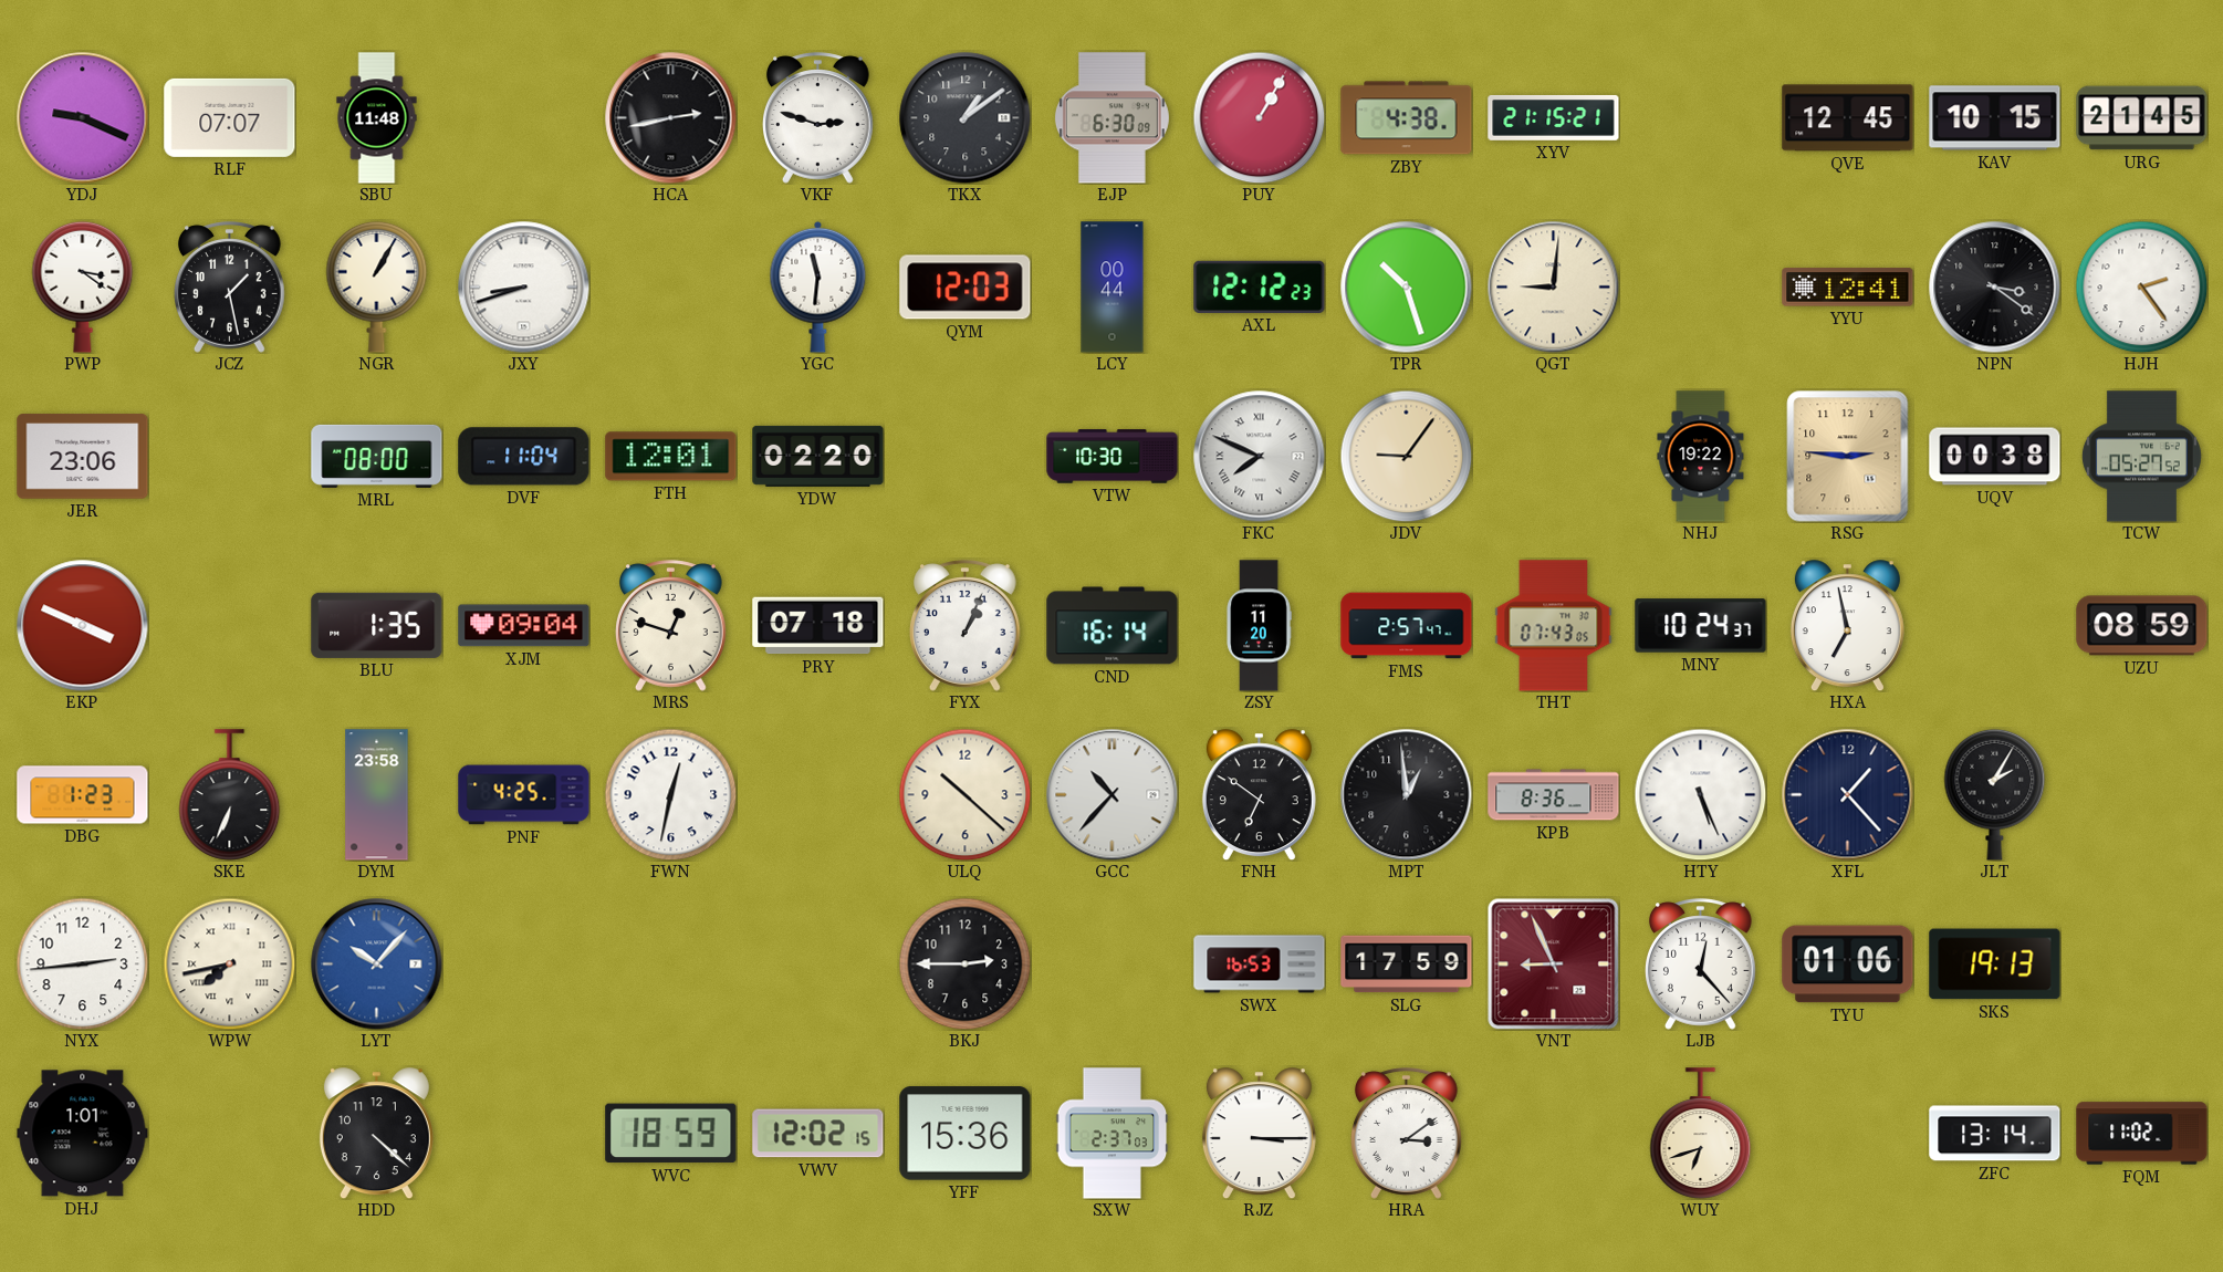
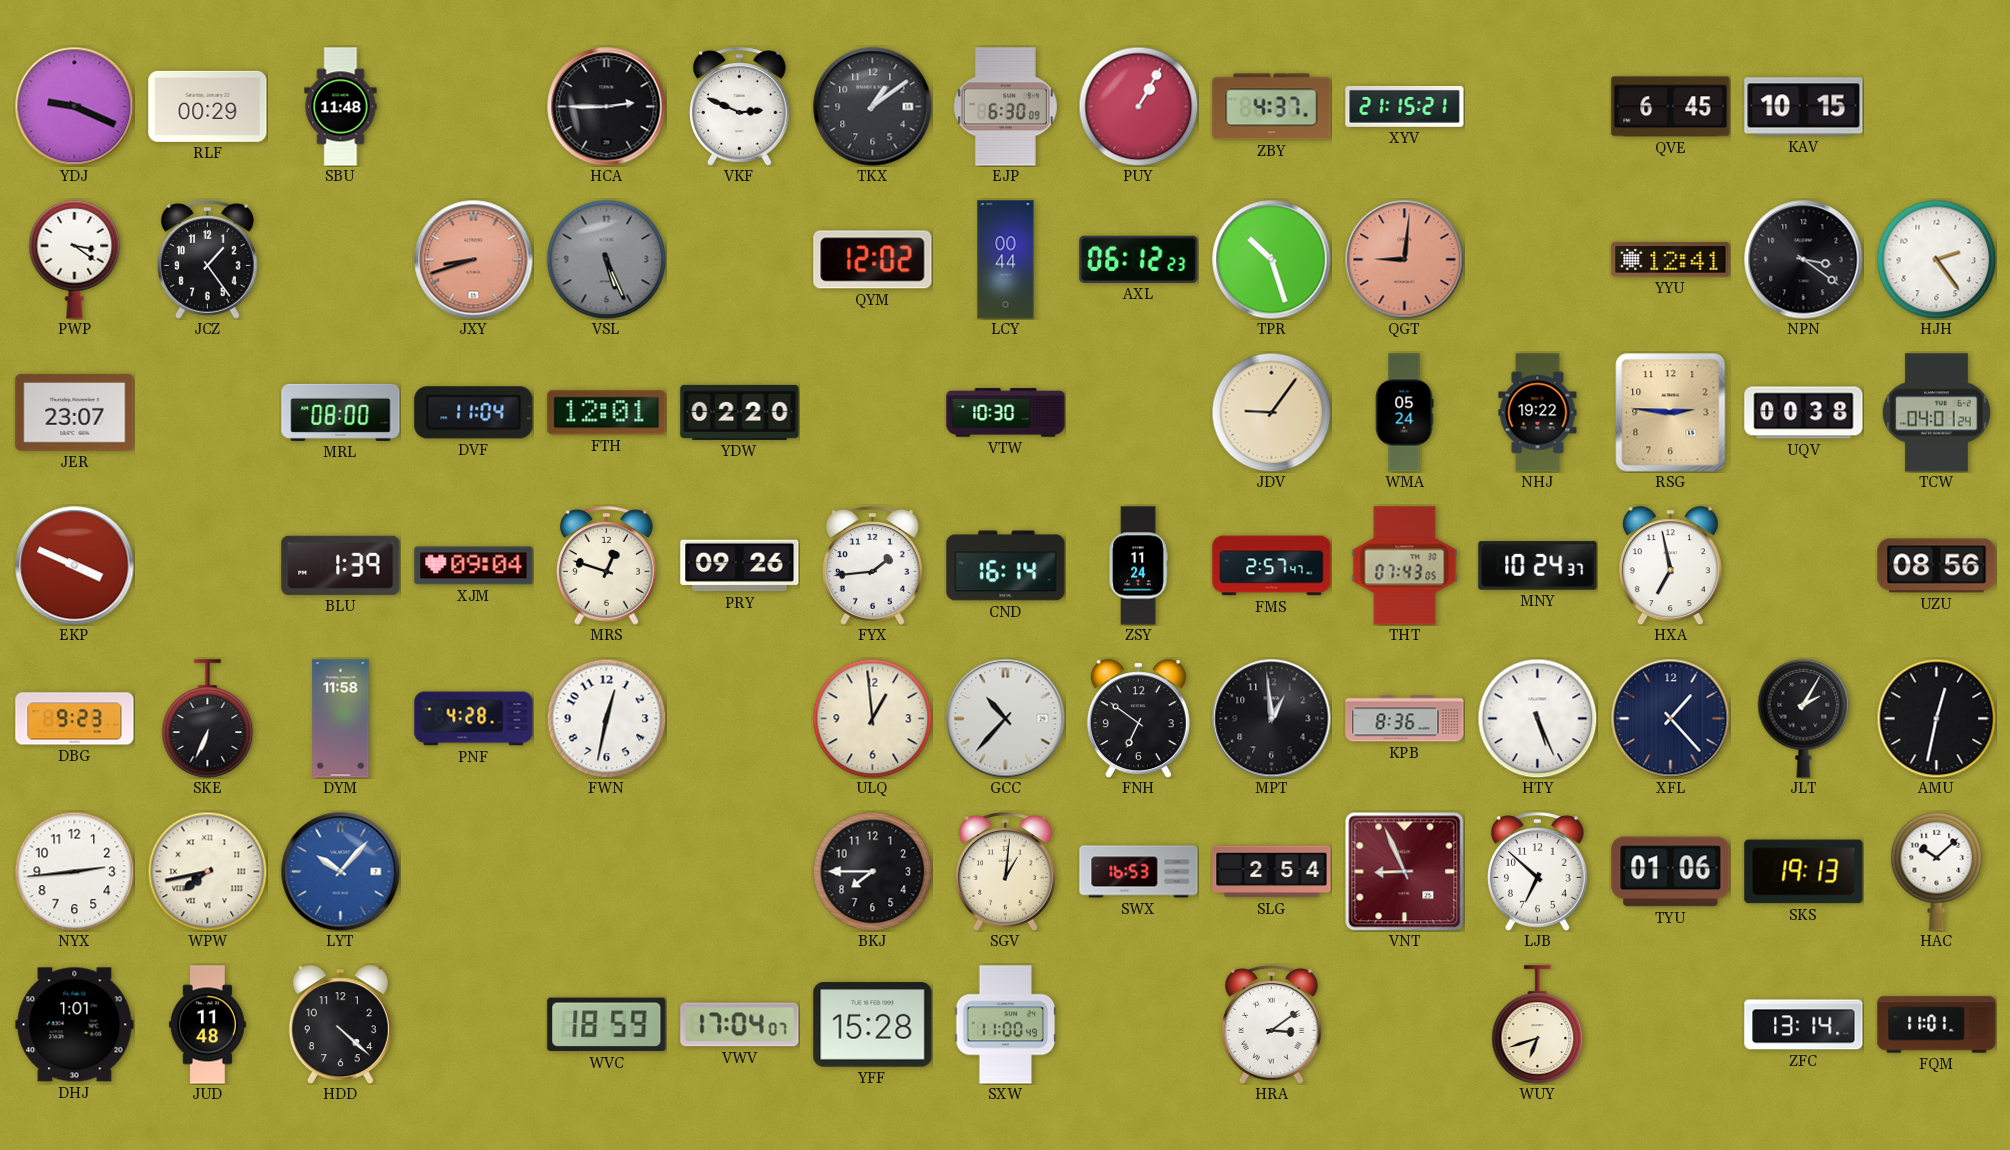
RLF: 07:07 -> 00:29
HCA: 2:43 -> 2:45
VKF: 2:48 -> 2:49
ZBY: 4:38 -> 4:37
QVE: 12:45 -> 6:45
URG: 21:45 -> none
JCZ: 1:28 -> 1:24
NGR: 1:05 -> none
JXY dial: white -> salmon
VSL: none -> 5:26
YGC: 11:31 -> none
QYM: 12:03 -> 12:02
AXL: 12:12 -> 06:12
QGT dial: cream -> salmon
JER: 23:06 -> 23:07
FKC: 7:49 -> none
WMA: none -> 05:24
TCW: 05:27 -> 04:01
BLU: 1:35 -> 1:39
PRY: 07:18 -> 09:26
FYX: 1:04 -> 1:44
ZSY: 11:20 -> 11:24
UZU: 08:59 -> 08:56
DBG: 1:23 -> 9:23
DYM: 23:58 -> 11:58
PNF: 4:25 -> 4:28
ULQ: 10:22 -> 12:59
AMU: none -> 12:32
BKJ: 2:45 -> 7:45
SGV: none -> 1:01
SLG: 17:59 -> 2:54
LJB: 12:23 -> 6:52
HAC: none -> 10:08
JUD: none -> 11:48
VWV: 12:02 -> 17:04
YFF: 15:36 -> 15:28
SXW: 2:37 -> 11:00
RJZ: 3:15 -> none
FQM: 11:02 -> 11:01
